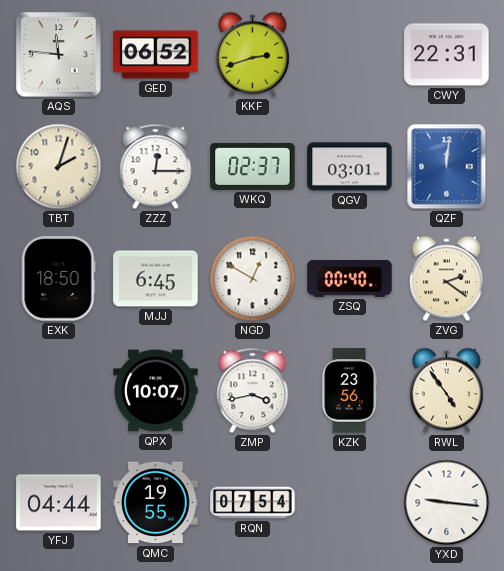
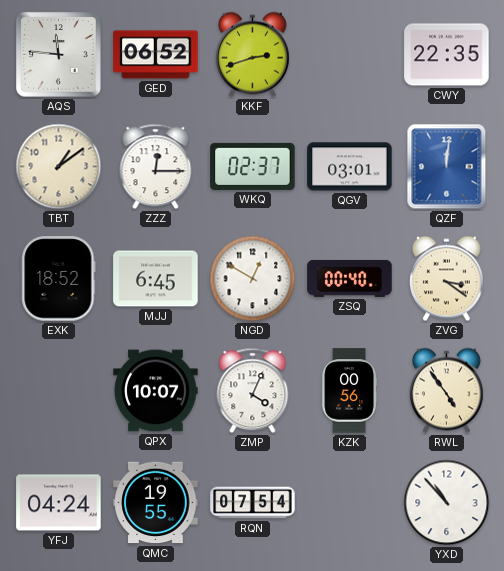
CWY: 22:31 -> 22:35
TBT: 2:03 -> 1:09
EXK: 18:50 -> 18:52
ZVG: 2:21 -> 3:21
ZMP: 3:43 -> 4:04
KZK: 23:56 -> 00:56
YFJ: 04:44 -> 04:24
YXD: 9:16 -> 10:53
